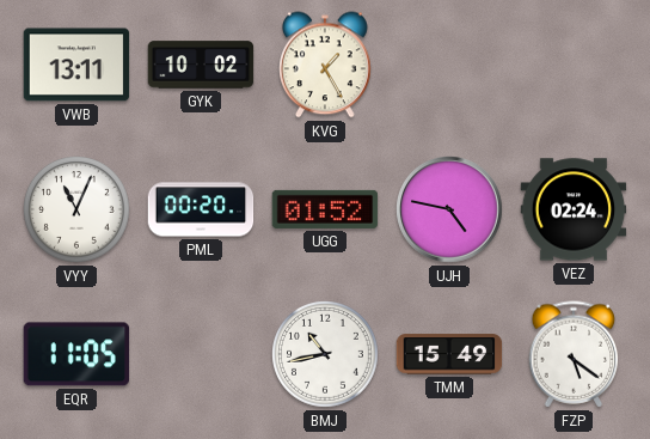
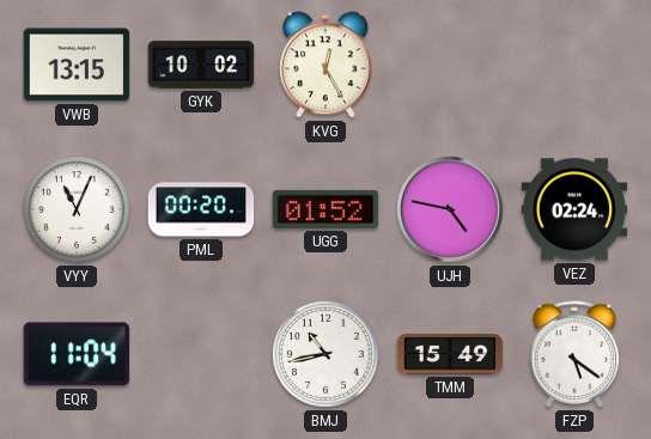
VWB: 13:11 -> 13:15
KVG: 1:25 -> 12:25
EQR: 11:05 -> 11:04
